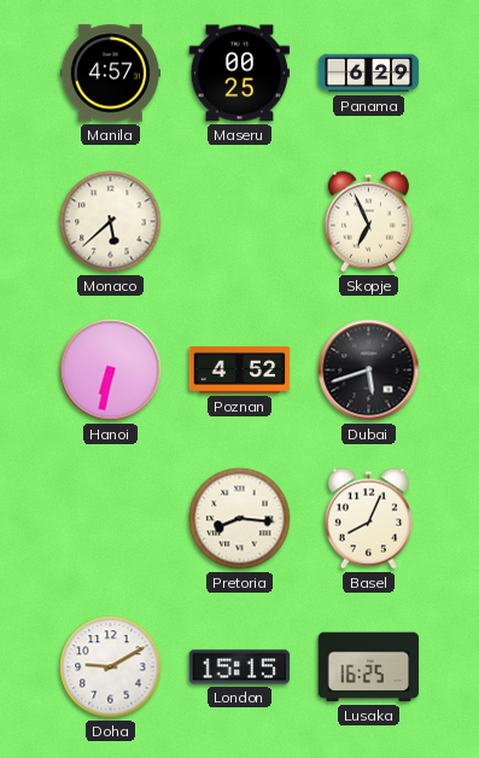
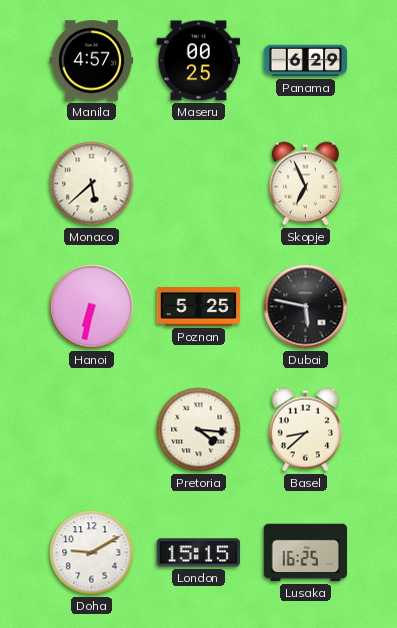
Poznan: 4:52 -> 5:25
Dubai: 5:42 -> 5:47
Pretoria: 8:16 -> 4:16
Basel: 8:04 -> 8:38
